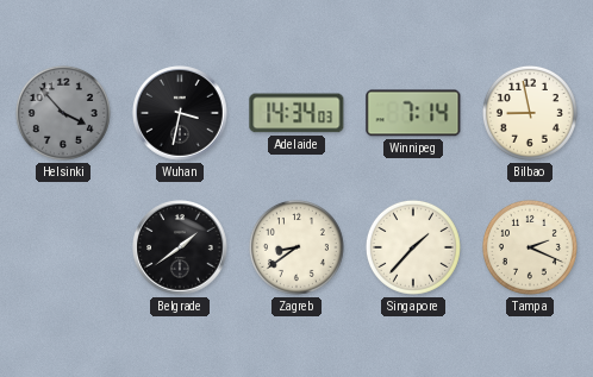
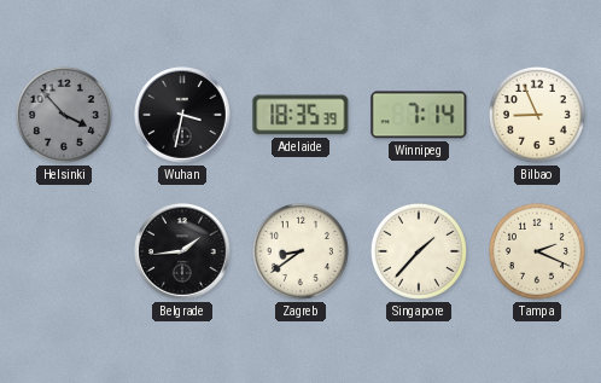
Adelaide: 14:34 -> 18:35
Bilbao: 8:58 -> 8:56
Belgrade: 1:39 -> 1:44
